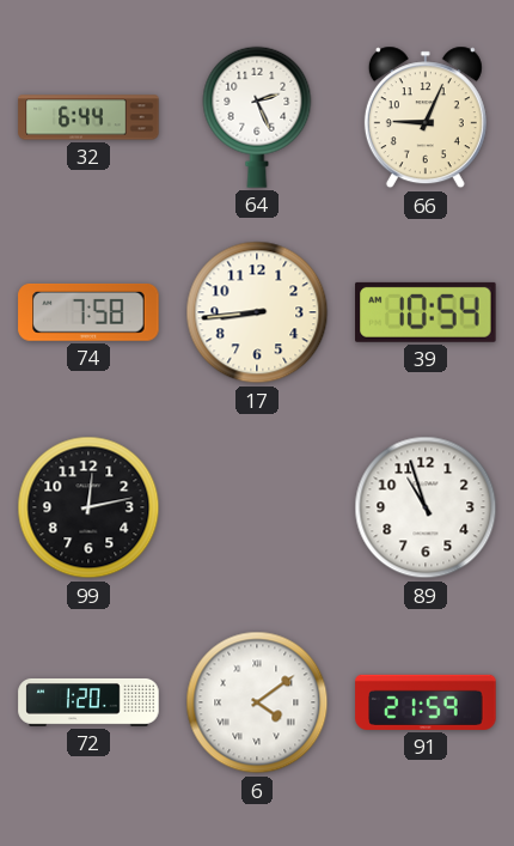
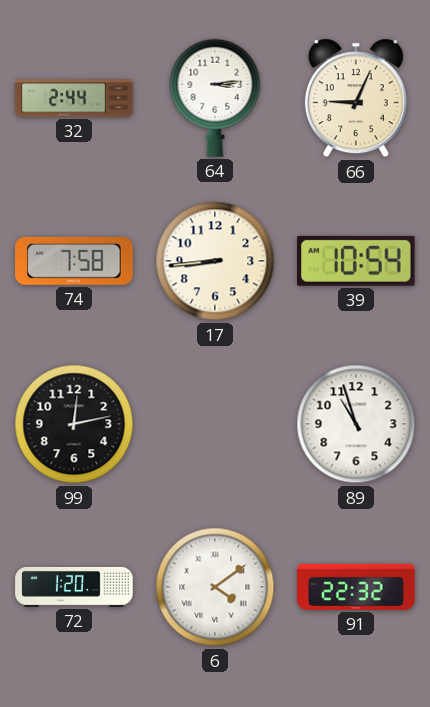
32: 6:44 -> 2:44
64: 2:26 -> 3:14
91: 21:59 -> 22:32
